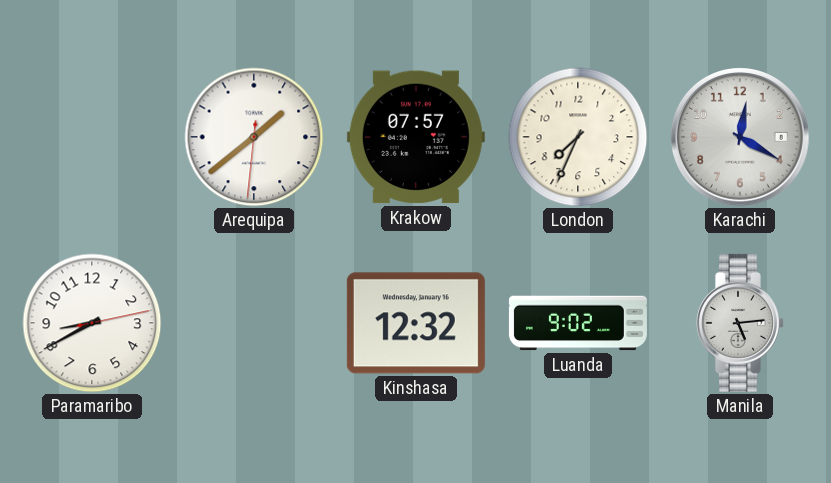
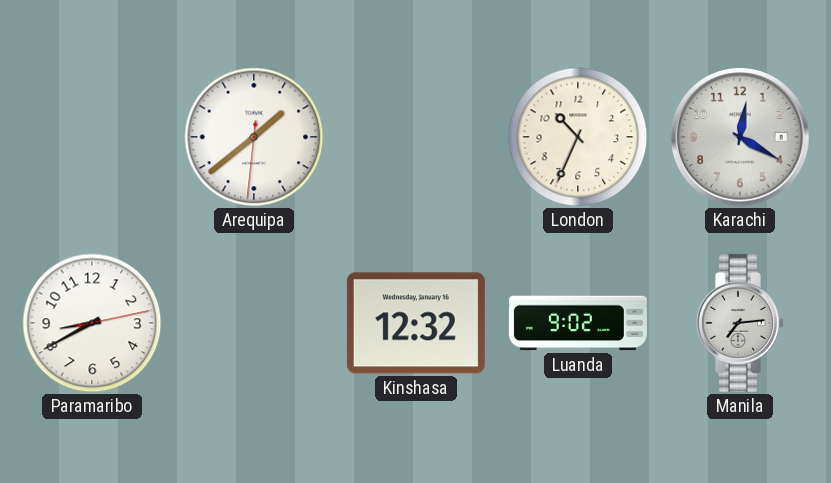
Krakow: 07:57 -> none
London: 7:34 -> 10:34
Manila: 5:14 -> 7:14
